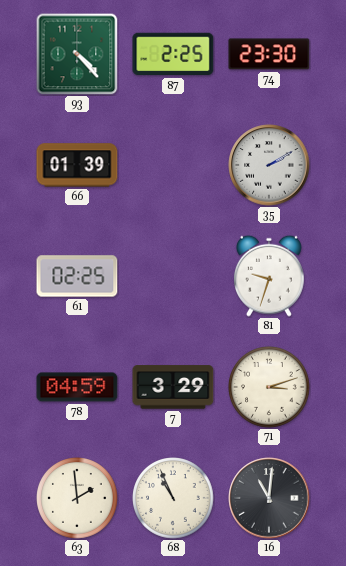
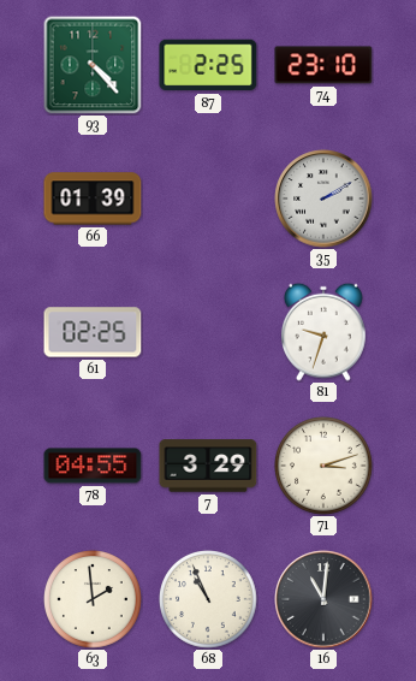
74: 23:30 -> 23:10
78: 04:59 -> 04:55
